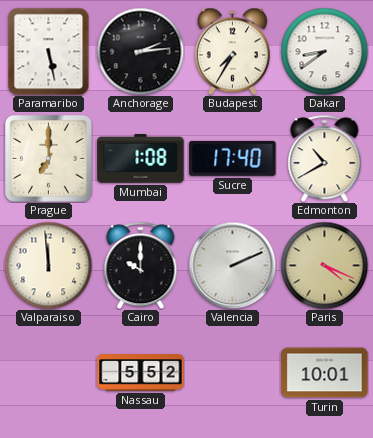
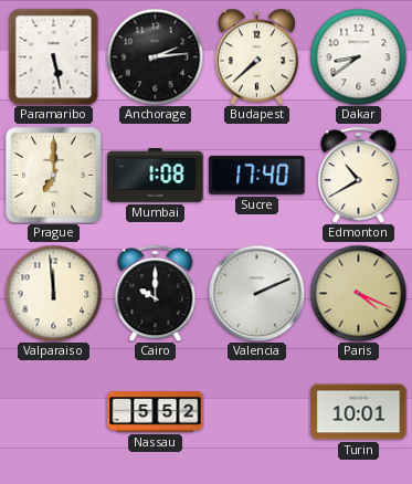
Budapest: 7:35 -> 7:38
